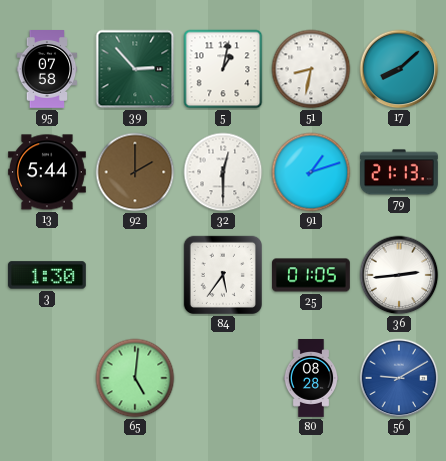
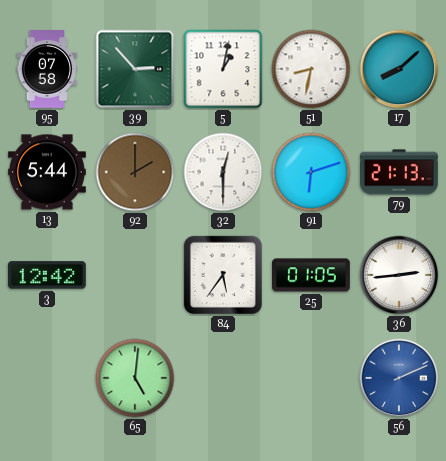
91: 1:12 -> 6:12
3: 1:30 -> 12:42
80: 08:28 -> none
56: 9:10 -> 2:11
